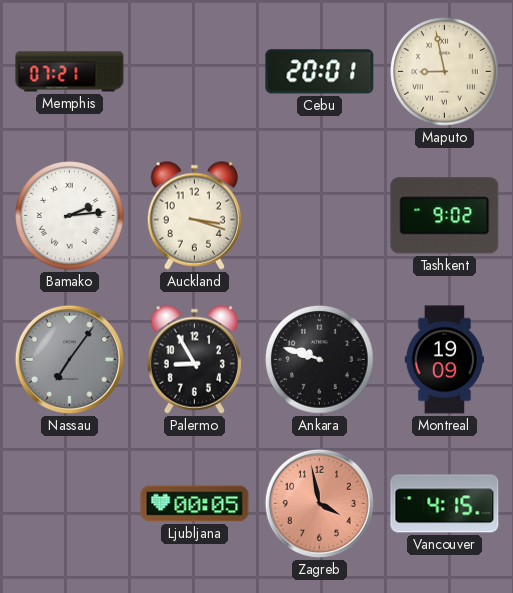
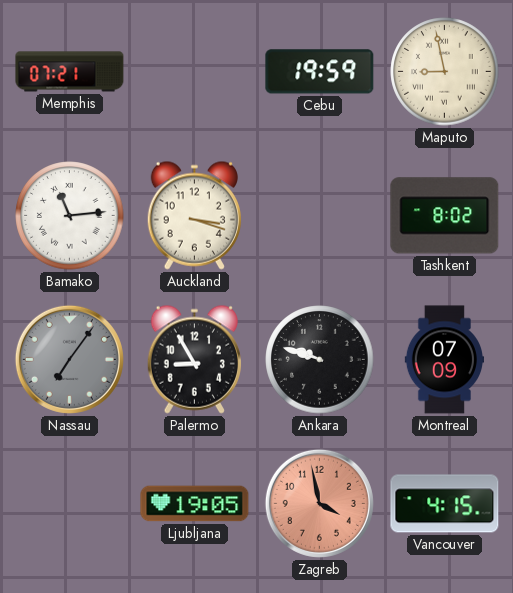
Cebu: 20:01 -> 19:59
Bamako: 2:14 -> 11:14
Tashkent: 9:02 -> 8:02
Montreal: 19:09 -> 07:09
Ljubljana: 00:05 -> 19:05
